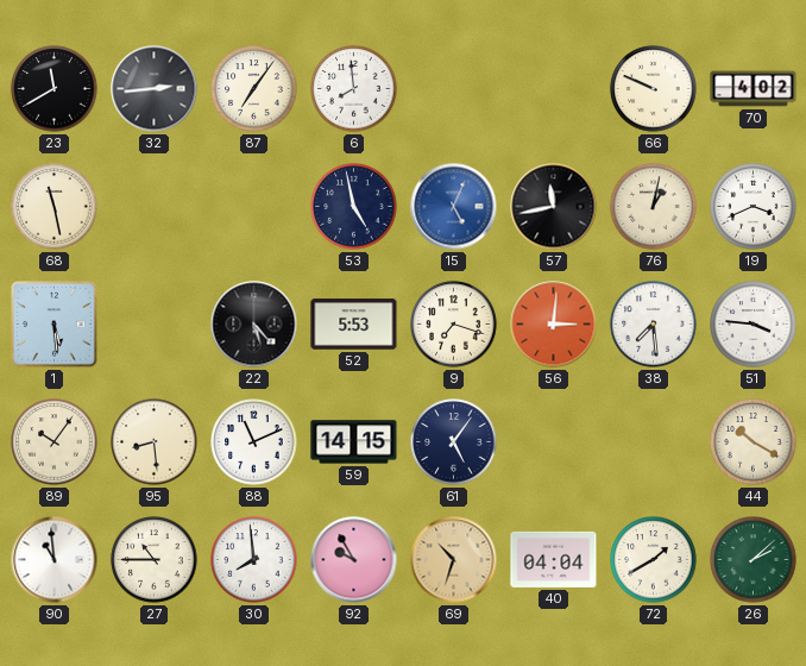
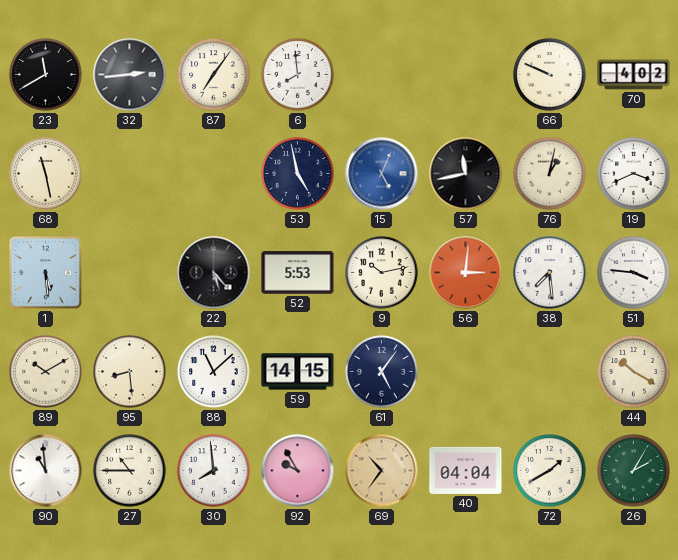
9: 7:18 -> 10:13
89: 10:06 -> 10:10
88: 11:11 -> 11:08
69: 10:33 -> 10:36
26: 2:08 -> 2:05
